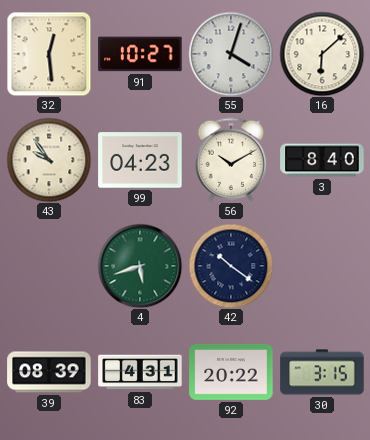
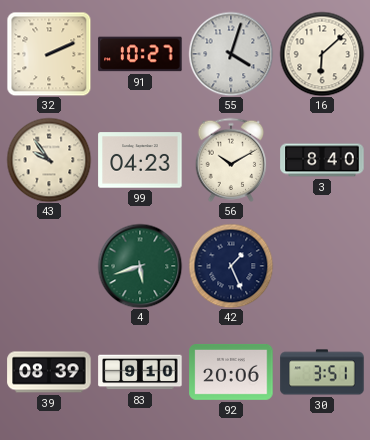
32: 12:29 -> 2:11
42: 10:21 -> 1:26
83: 4:31 -> 9:10
92: 20:22 -> 20:06
30: 3:15 -> 3:51
